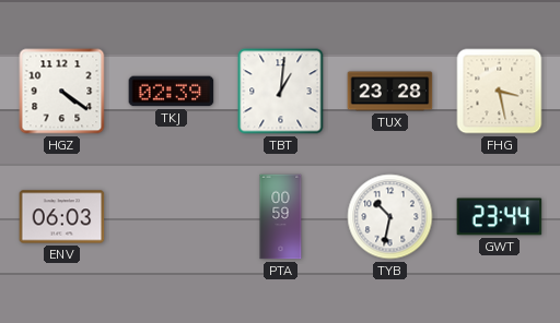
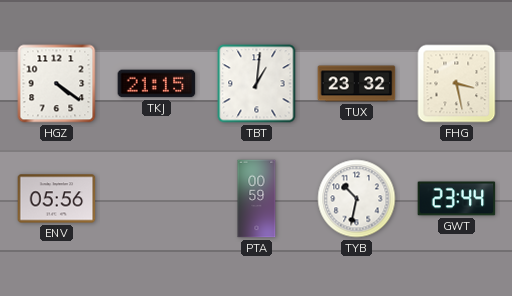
TKJ: 02:39 -> 21:15
TUX: 23:28 -> 23:32
ENV: 06:03 -> 05:56
